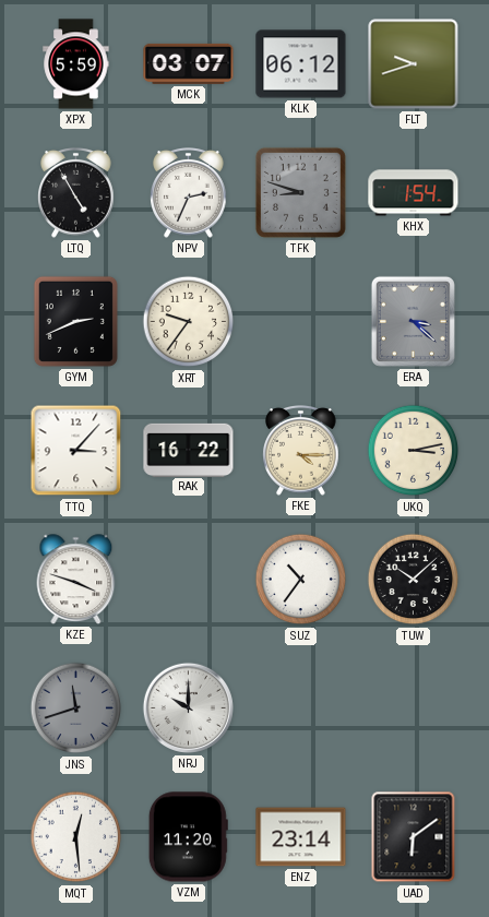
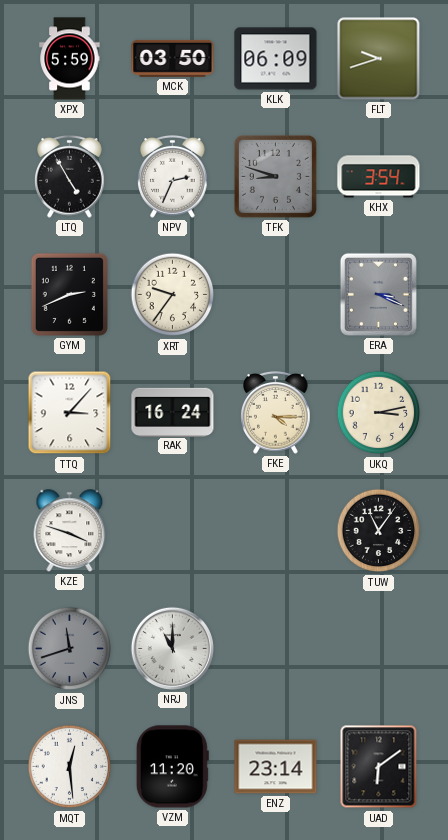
MCK: 03:07 -> 03:50
KLK: 06:12 -> 06:09
KHX: 1:54 -> 3:54
ERA: 3:22 -> 3:19
RAK: 16:22 -> 16:24
SUZ: 10:36 -> none
TUW: 10:08 -> 11:06
NRJ: 10:00 -> 11:00
